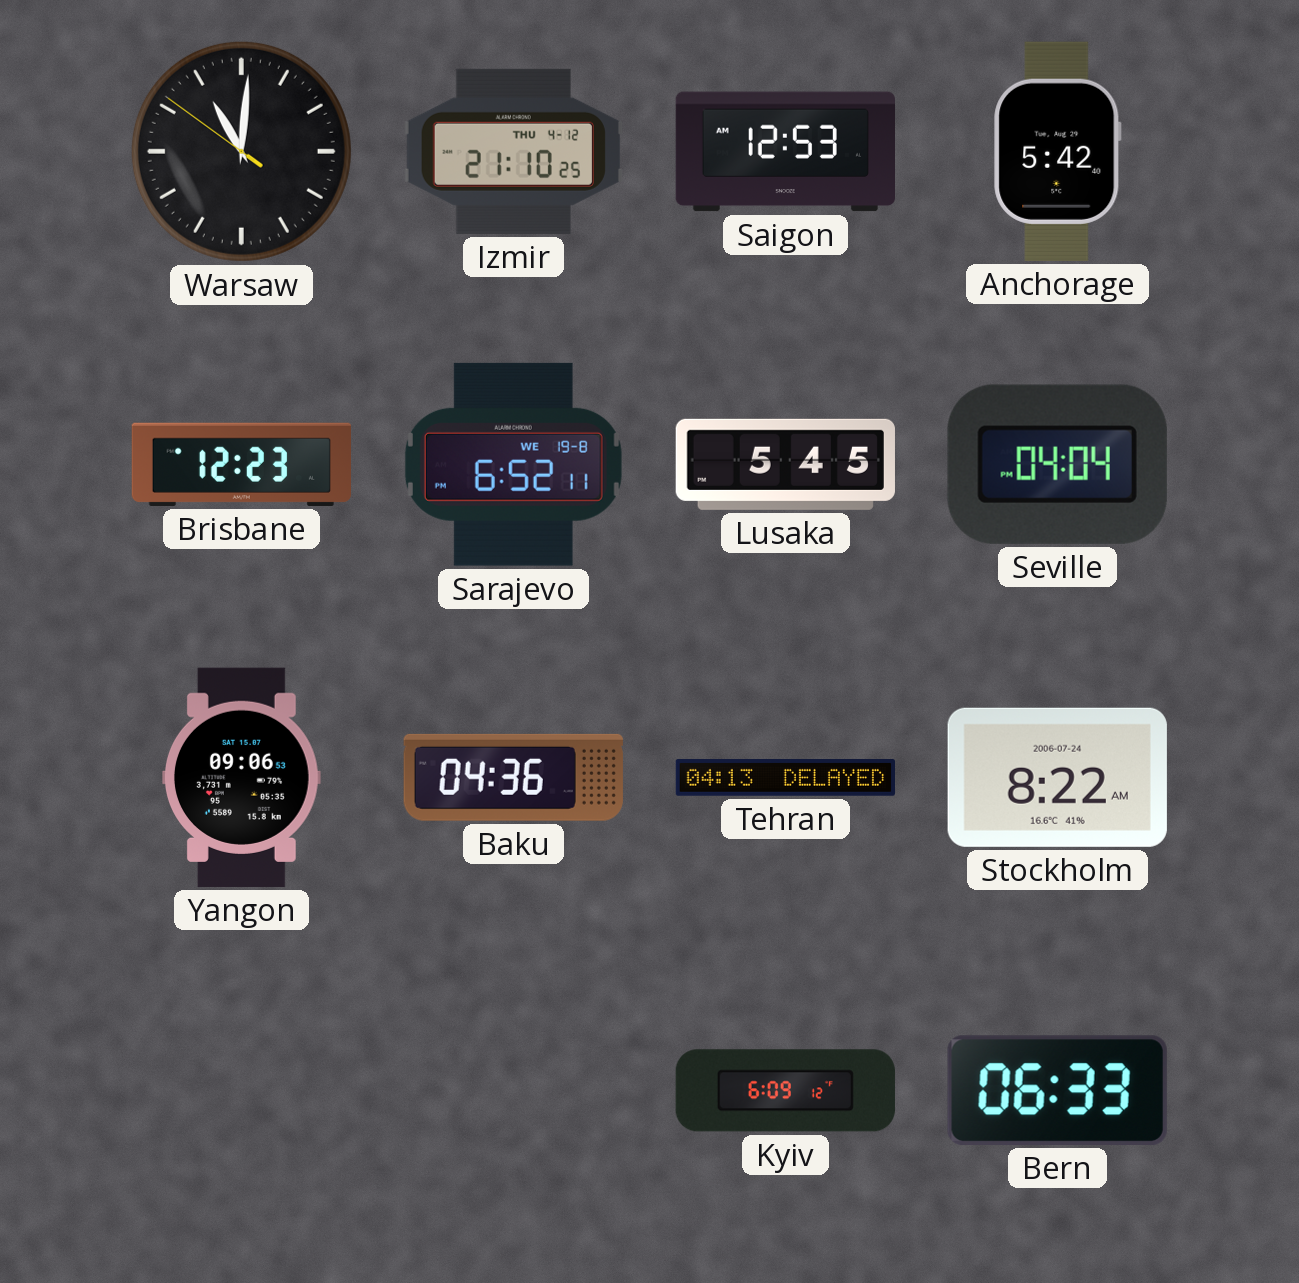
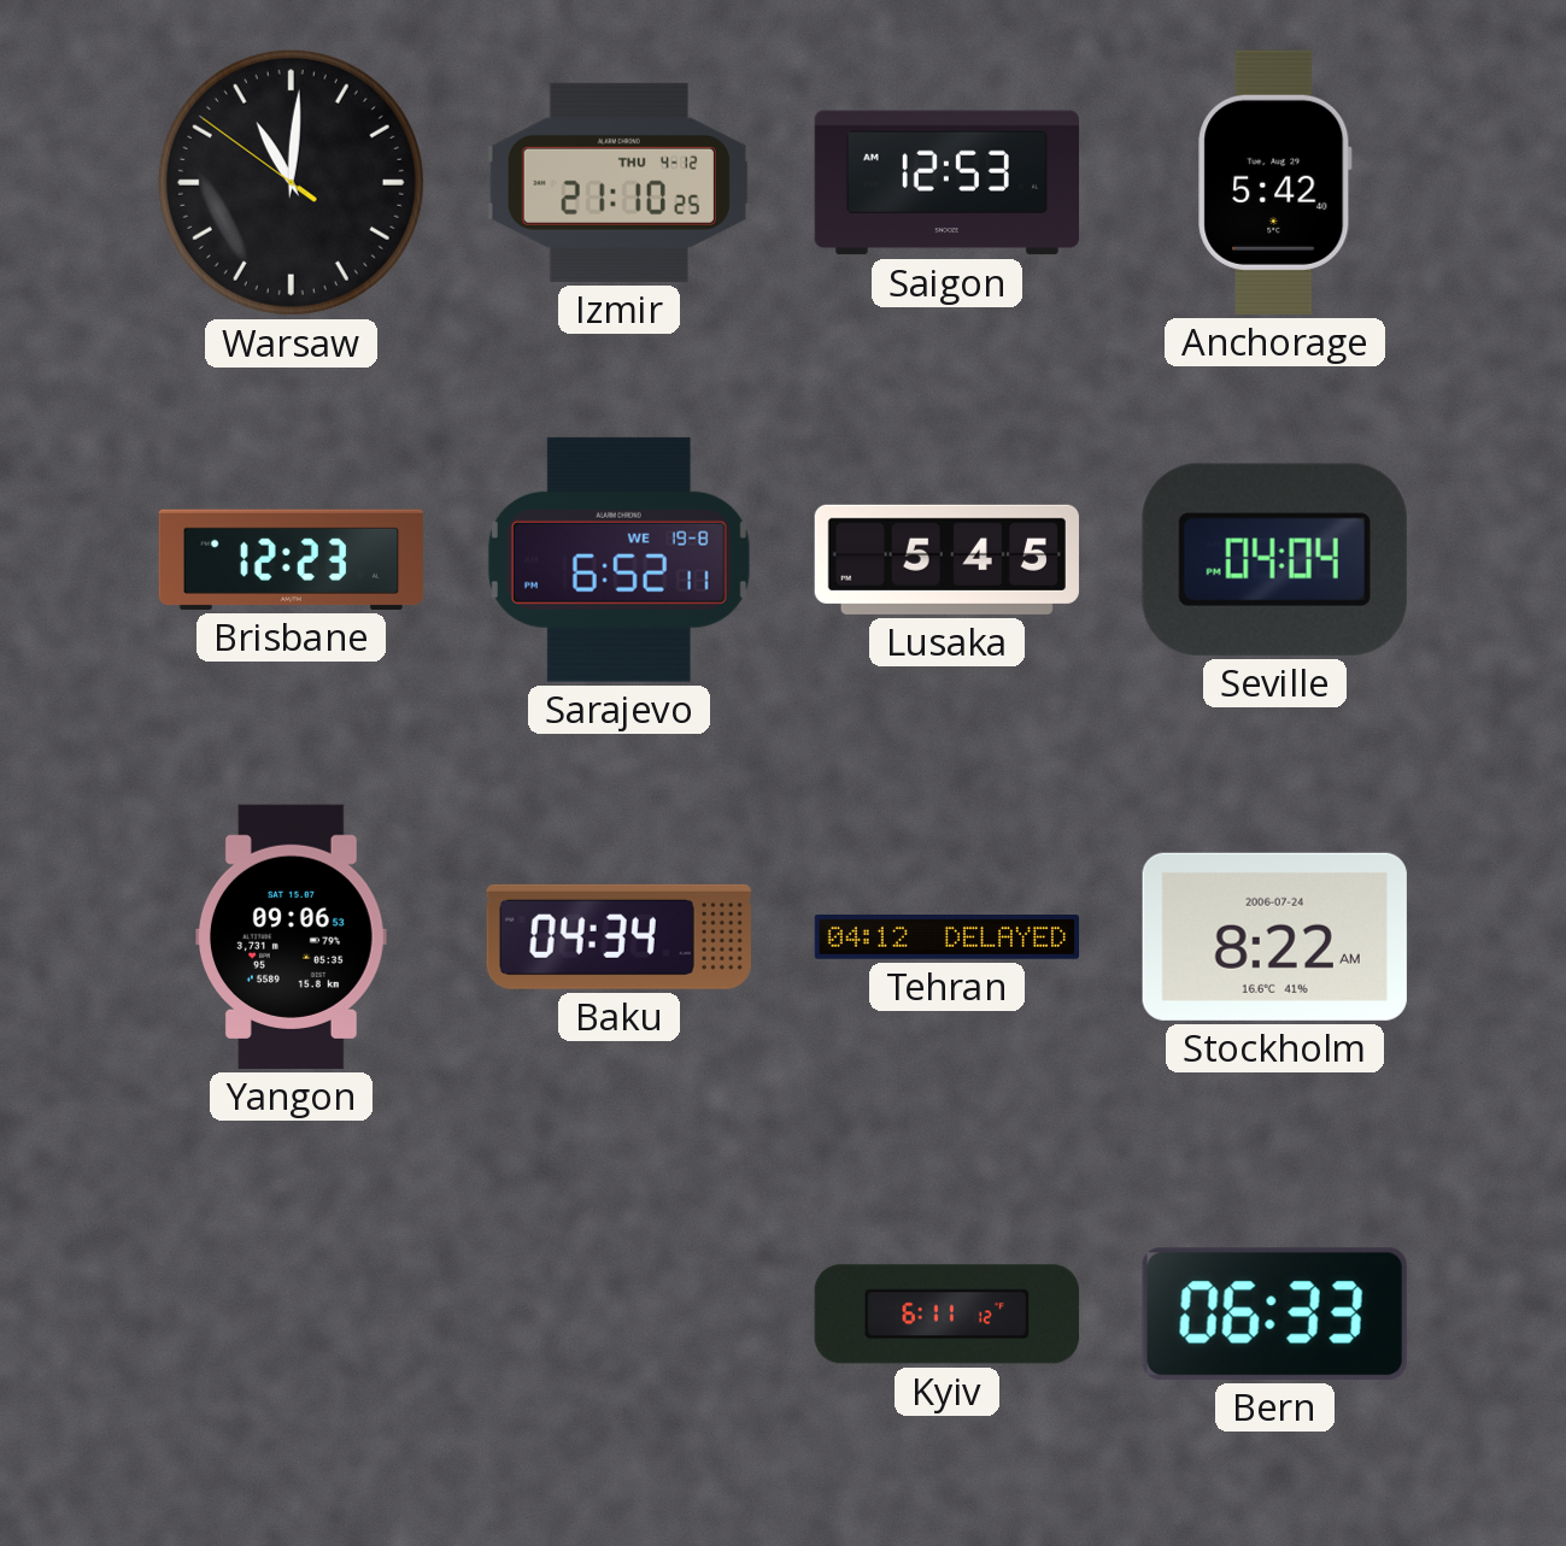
Baku: 04:36 -> 04:34
Tehran: 04:13 -> 04:12
Kyiv: 6:09 -> 6:11
